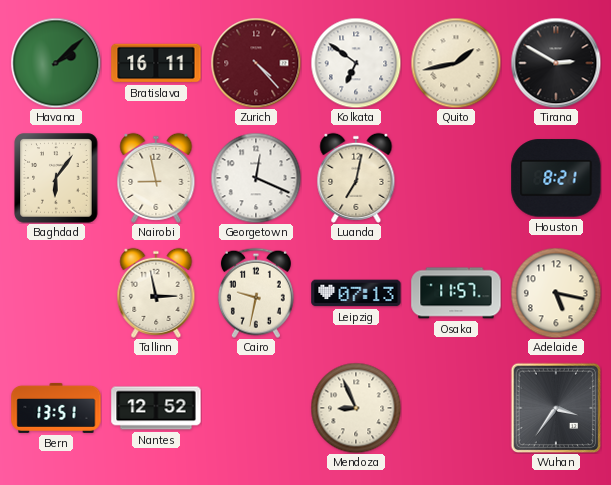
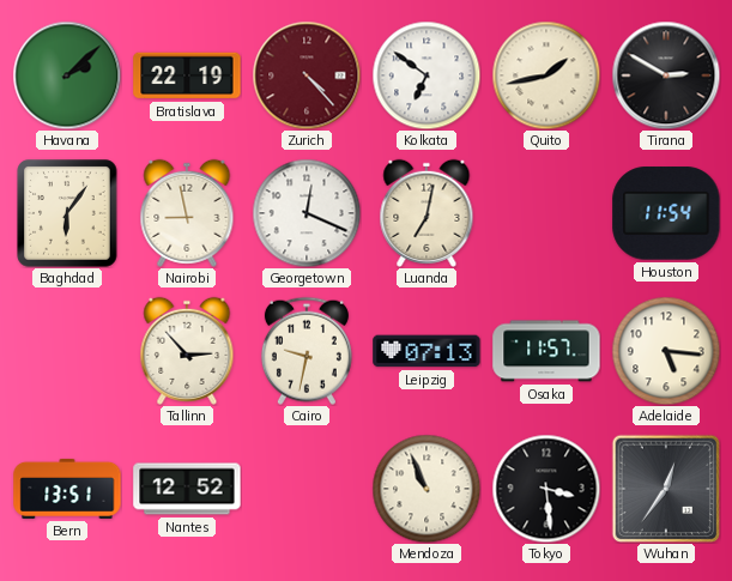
Bratislava: 16:11 -> 22:19
Houston: 8:21 -> 11:54
Tallinn: 2:58 -> 2:53
Adelaide: 5:17 -> 5:16
Mendoza: 8:56 -> 10:56
Tokyo: none -> 3:29
Wuhan: 3:36 -> 12:36
